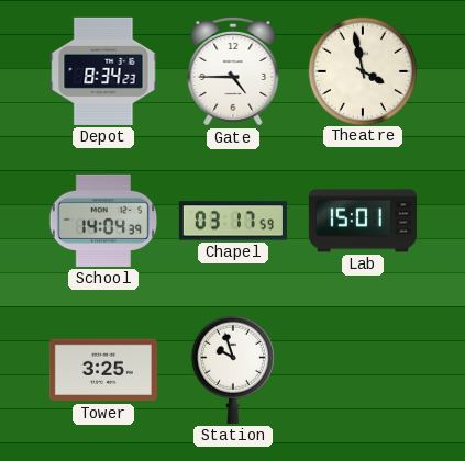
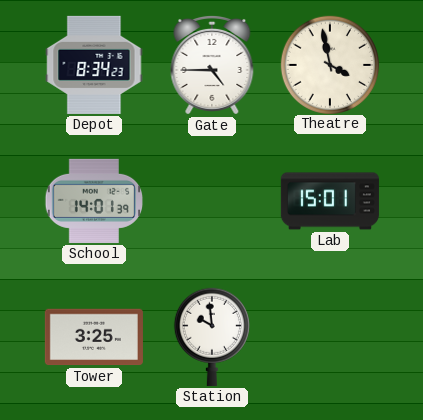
School: 14:04 -> 14:01
Chapel: 03:17 -> none
Station: 9:57 -> 9:59
